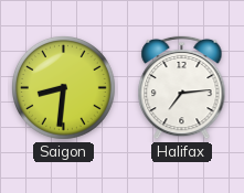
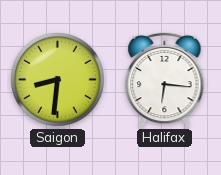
Halifax: 7:14 -> 6:16
